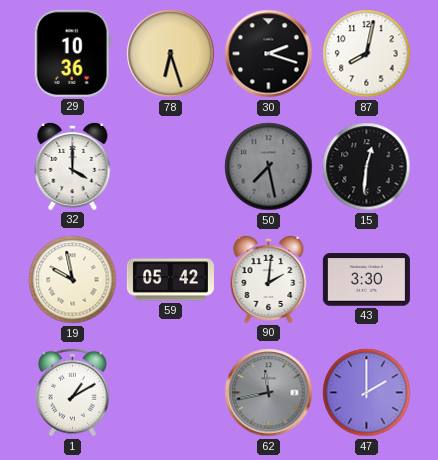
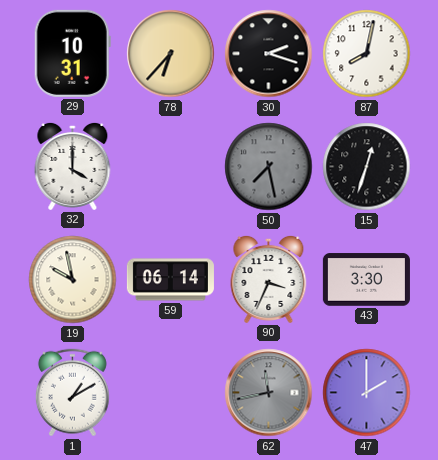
29: 10:36 -> 10:31
78: 6:27 -> 6:37
15: 12:31 -> 12:33
59: 05:42 -> 06:14
90: 2:01 -> 3:34
